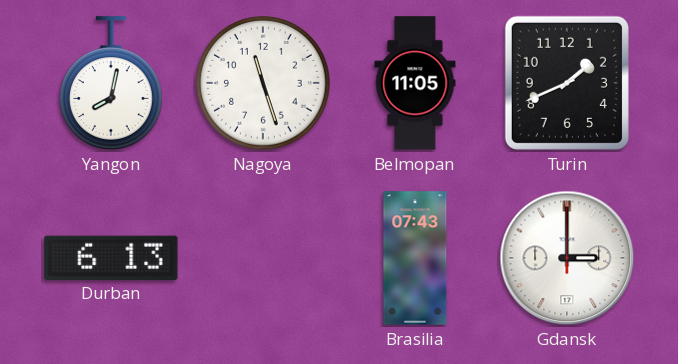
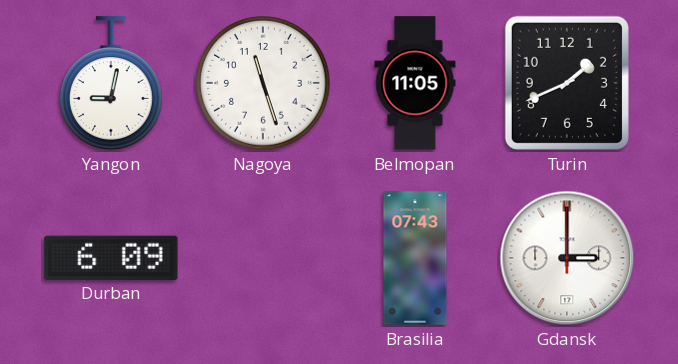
Yangon: 8:02 -> 9:02
Durban: 6:13 -> 6:09
